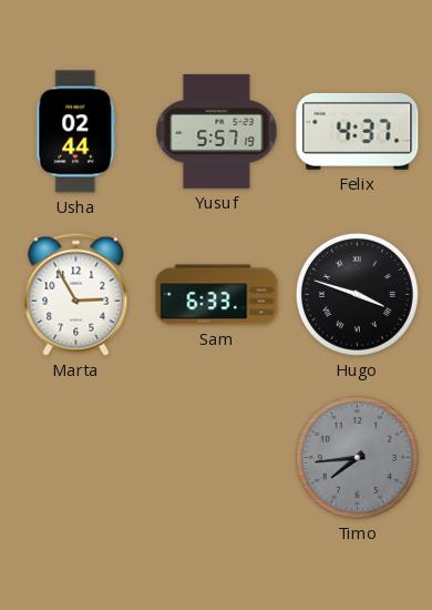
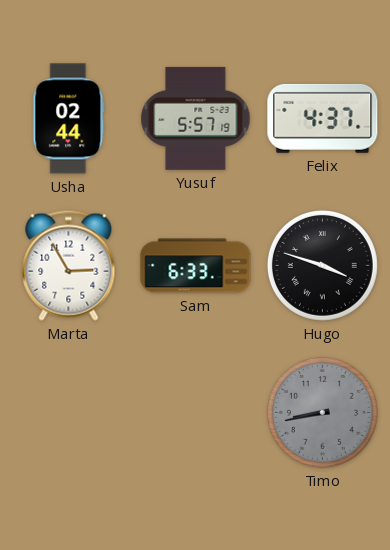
Timo: 7:44 -> 8:43
